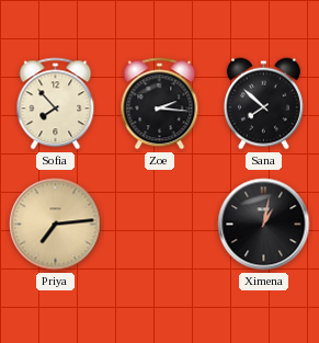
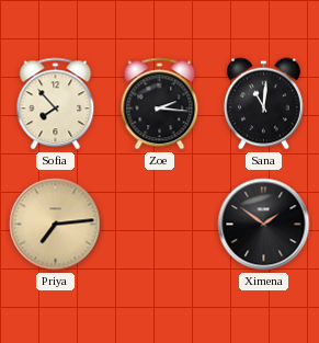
Sana: 7:52 -> 11:01
Ximena: 1:02 -> 1:51
